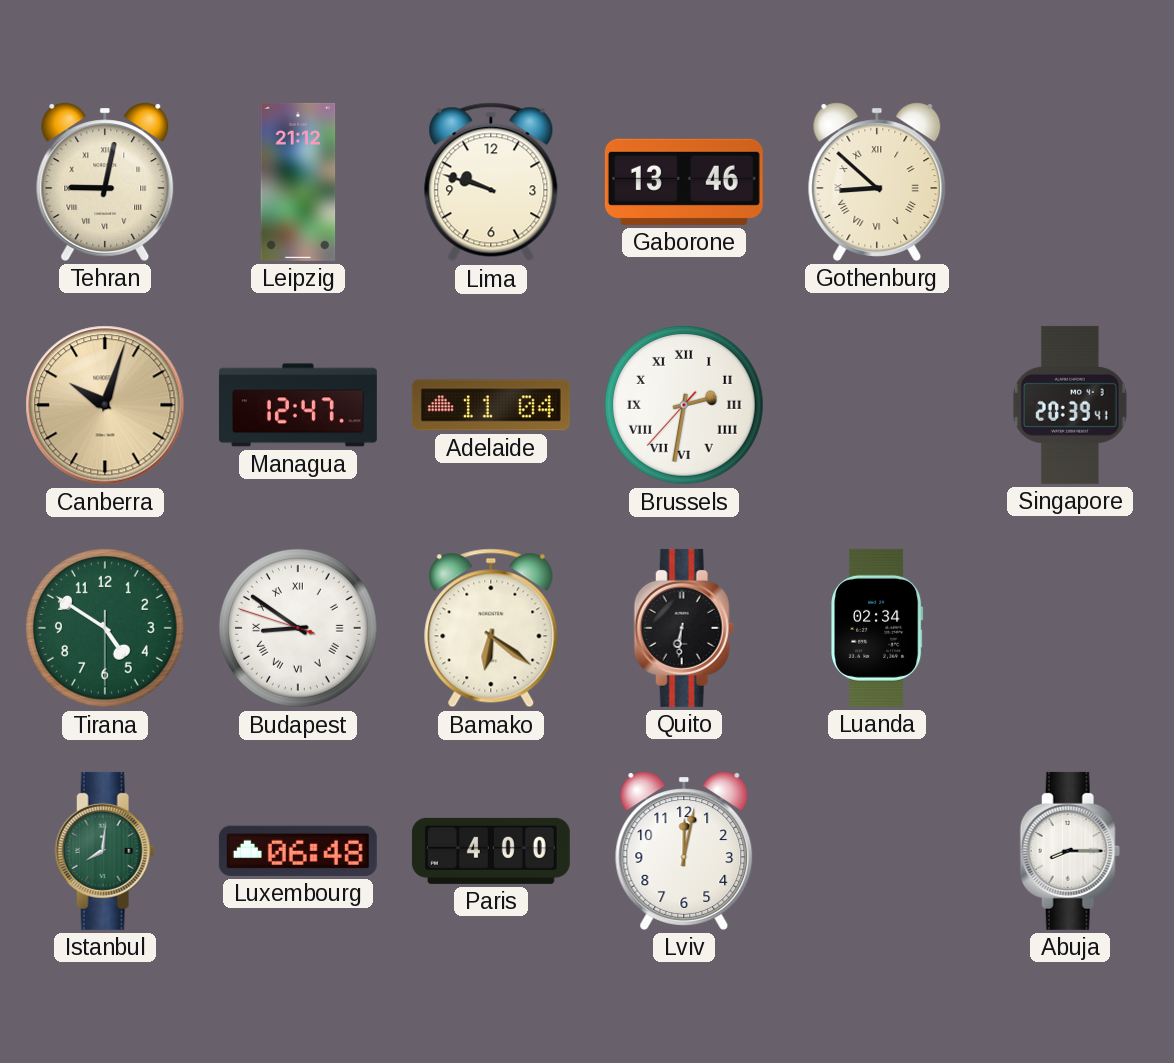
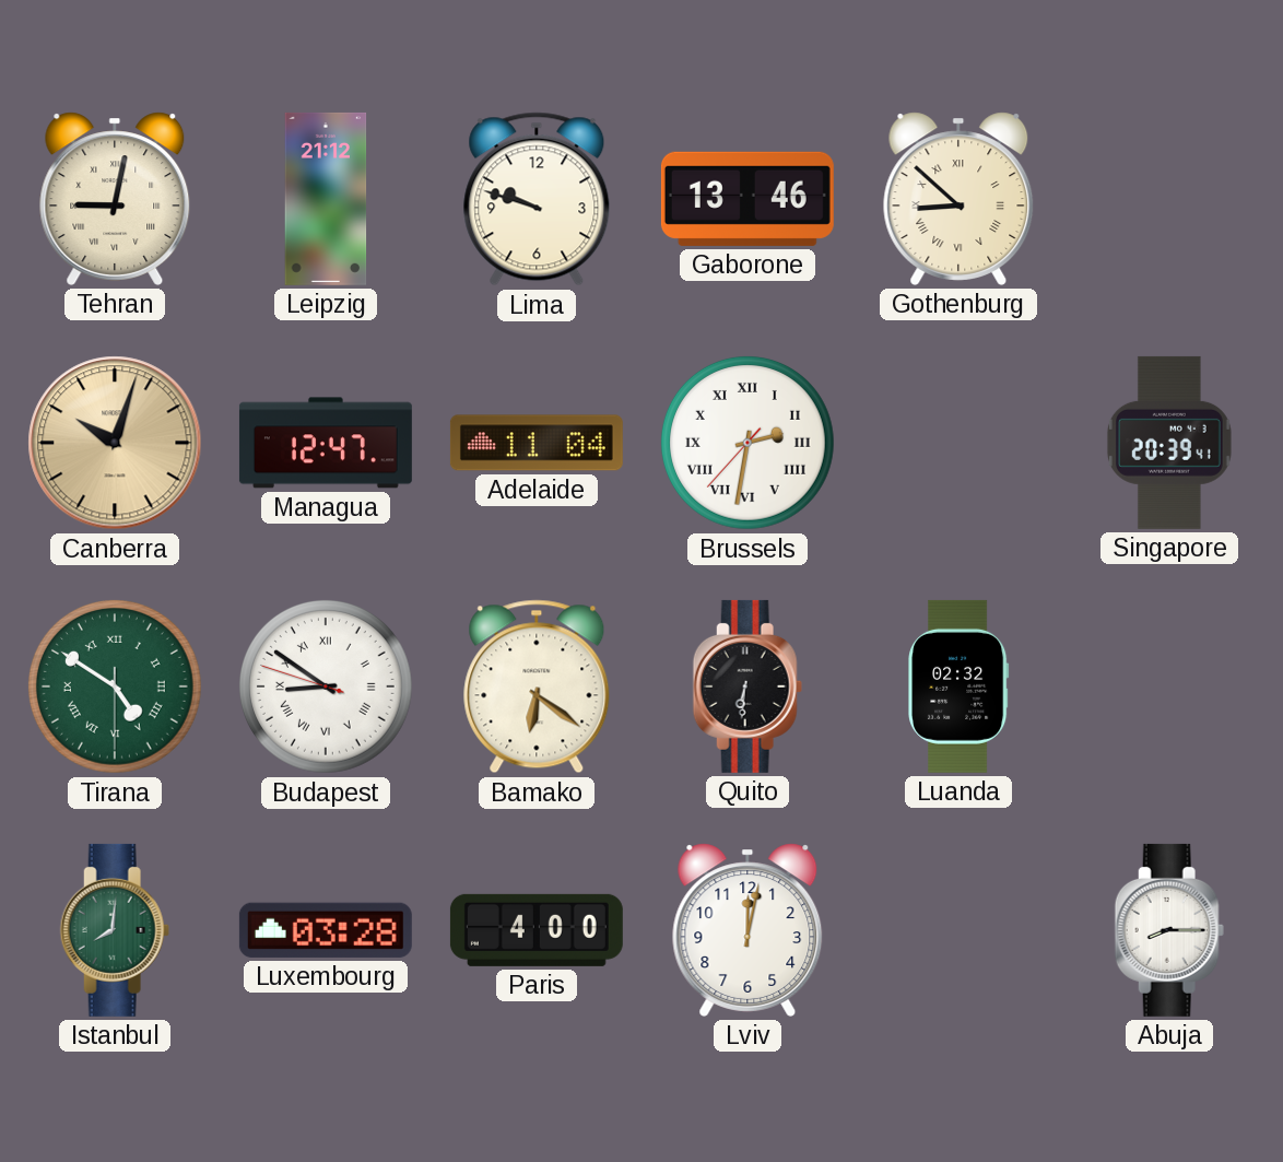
Tirana numerals: Arabic -> Roman
Luanda: 02:34 -> 02:32
Luxembourg: 06:48 -> 03:28
